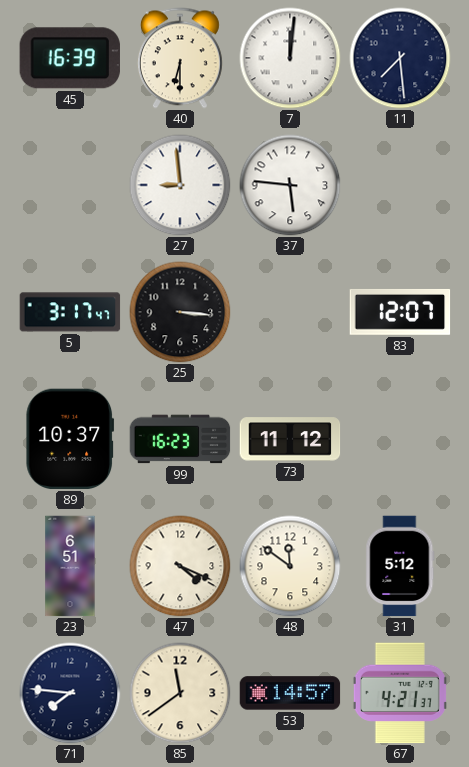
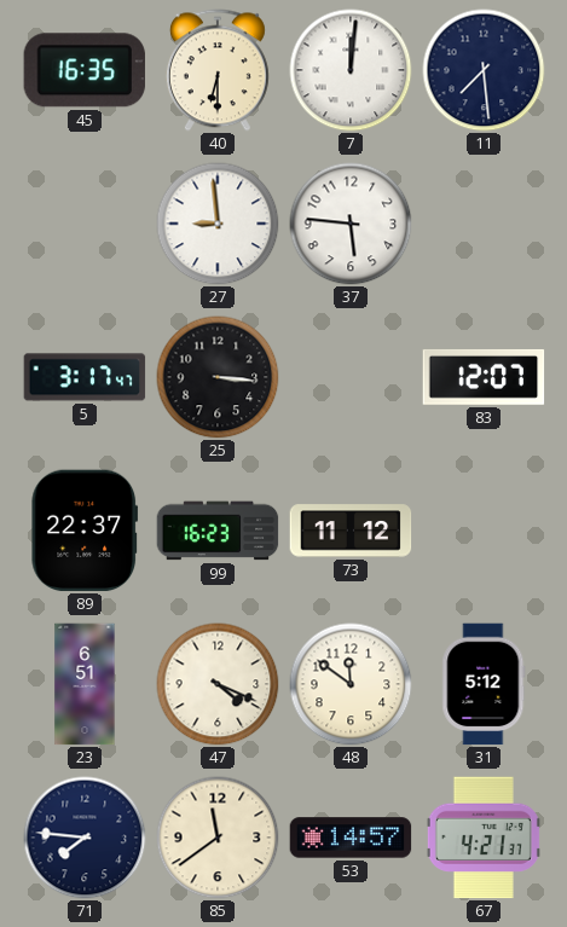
45: 16:39 -> 16:35
89: 10:37 -> 22:37
